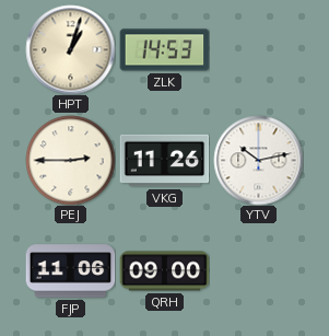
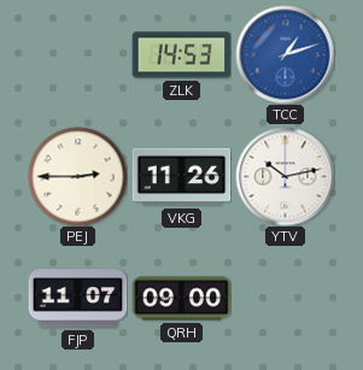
HPT: 1:03 -> none
TCC: none -> 1:12
FJP: 11:06 -> 11:07
